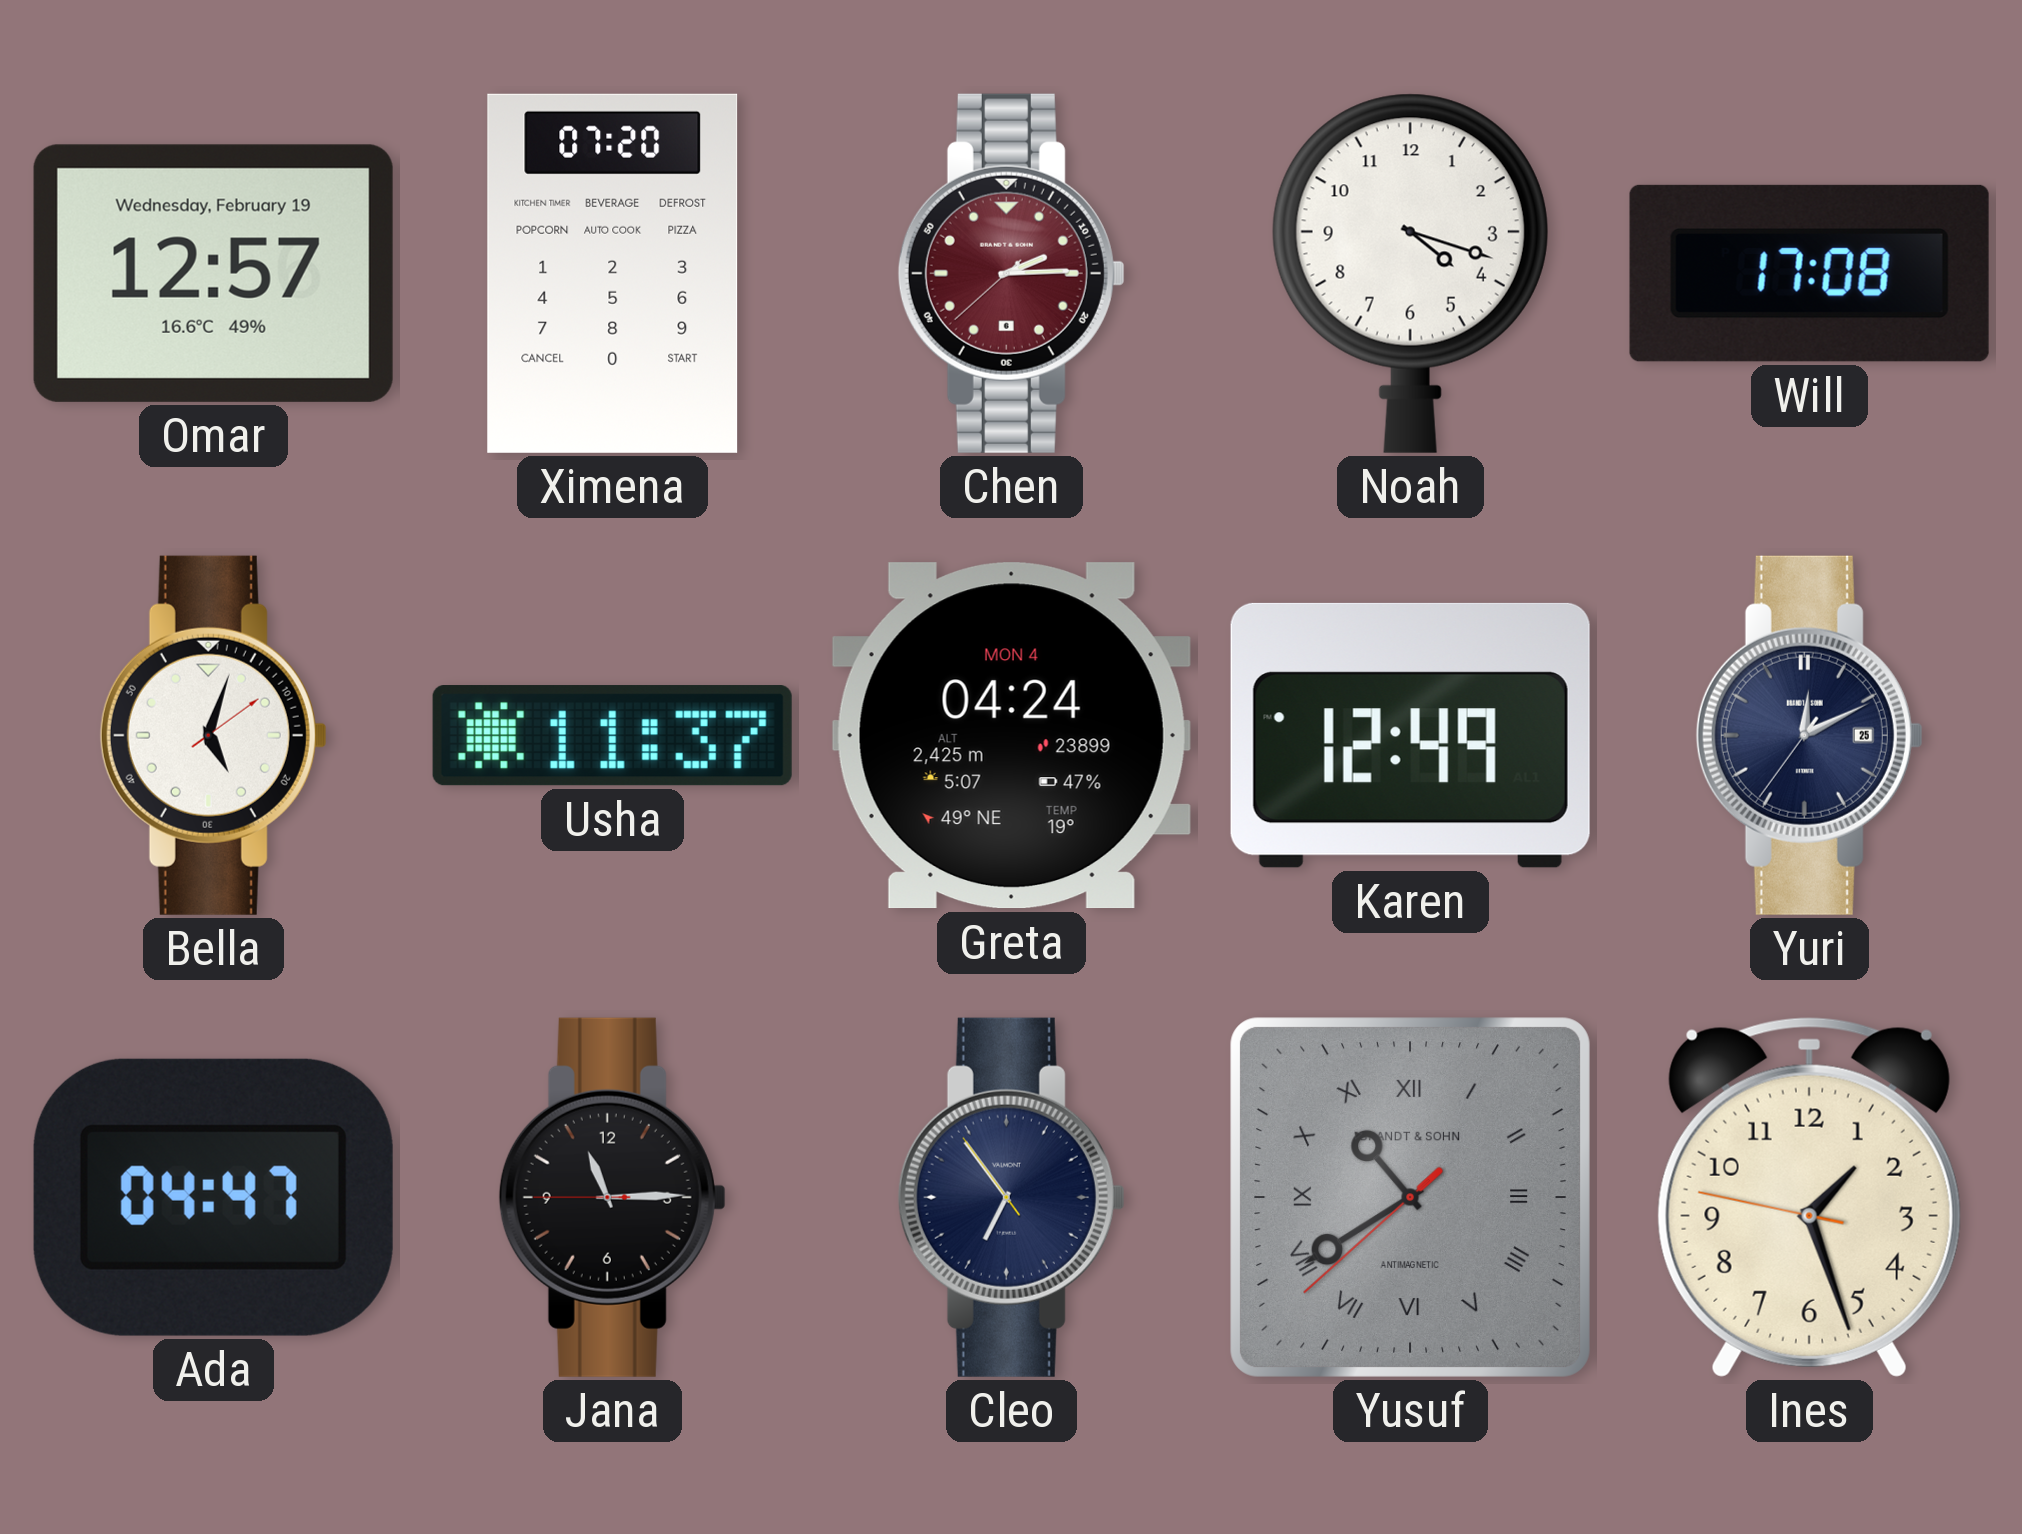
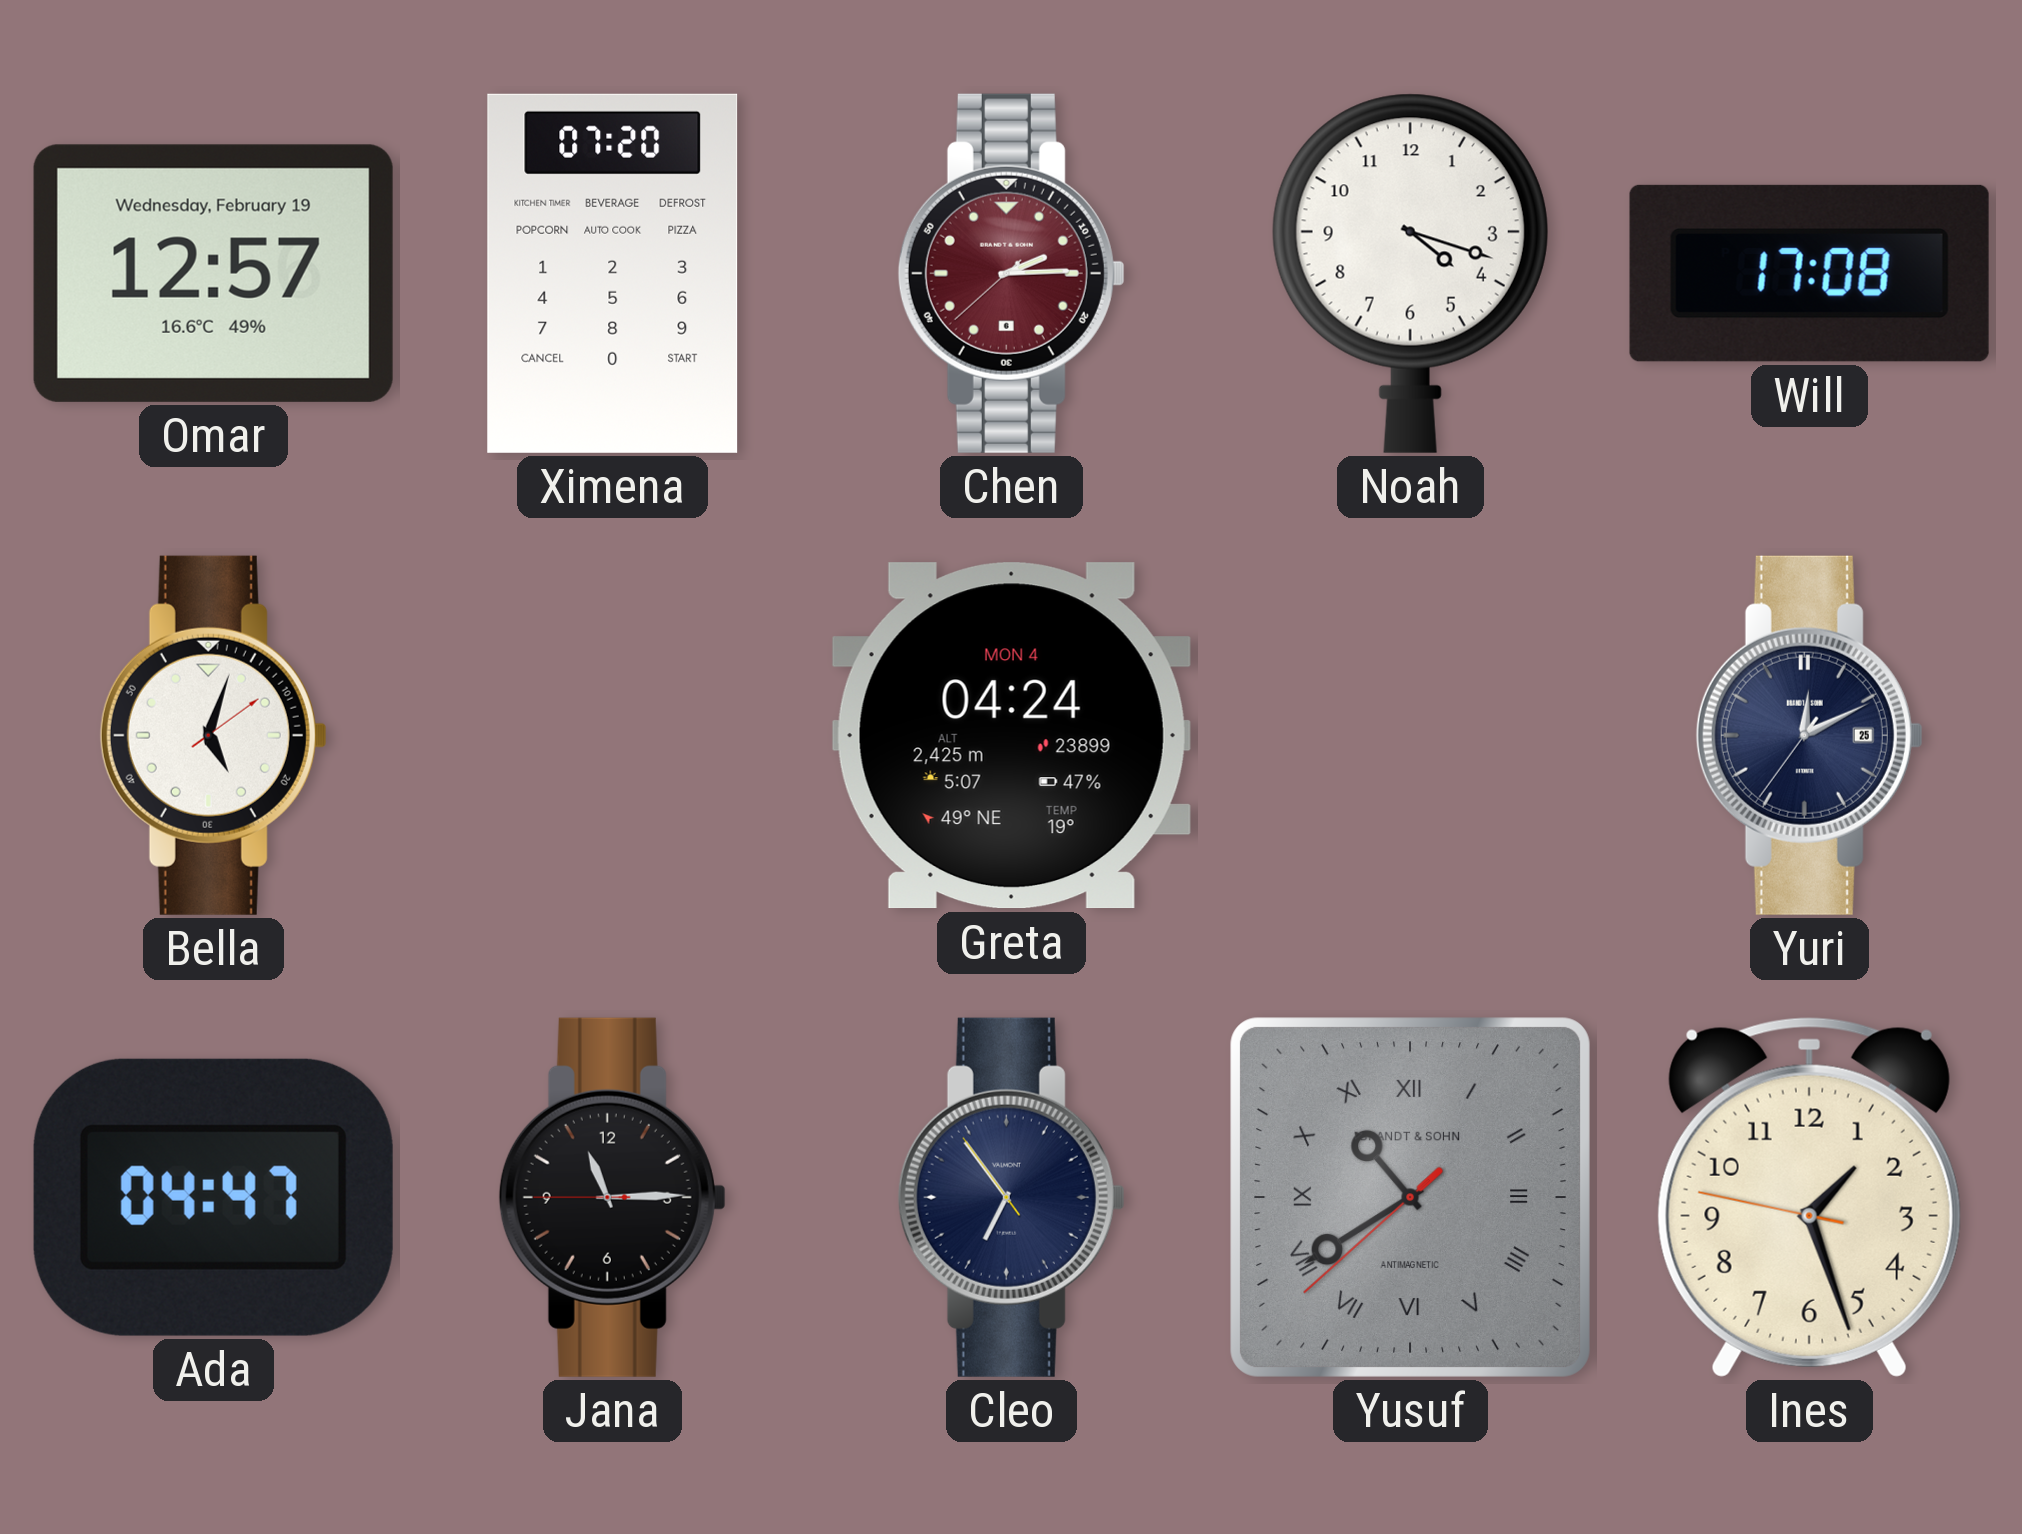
Usha: 11:37 -> none
Karen: 12:49 -> none
